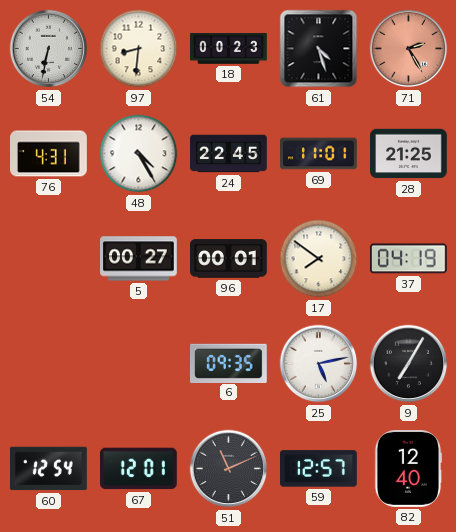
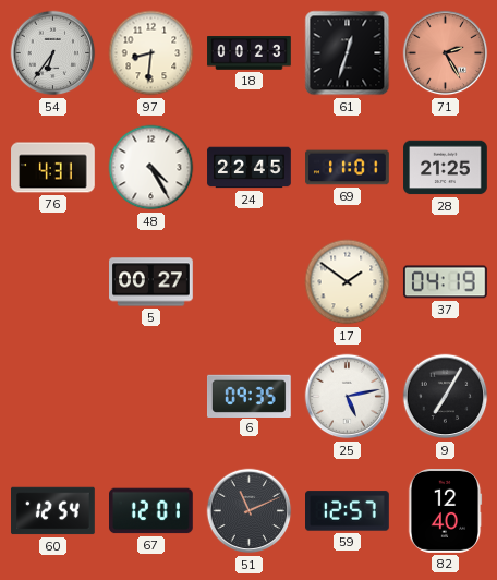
54: 6:32 -> 6:36
61: 4:27 -> 12:33
96: 00:01 -> none
17: 7:51 -> 1:51
